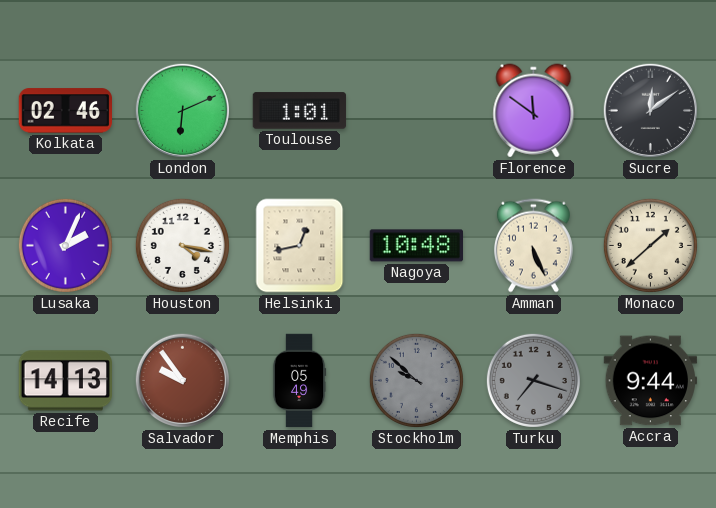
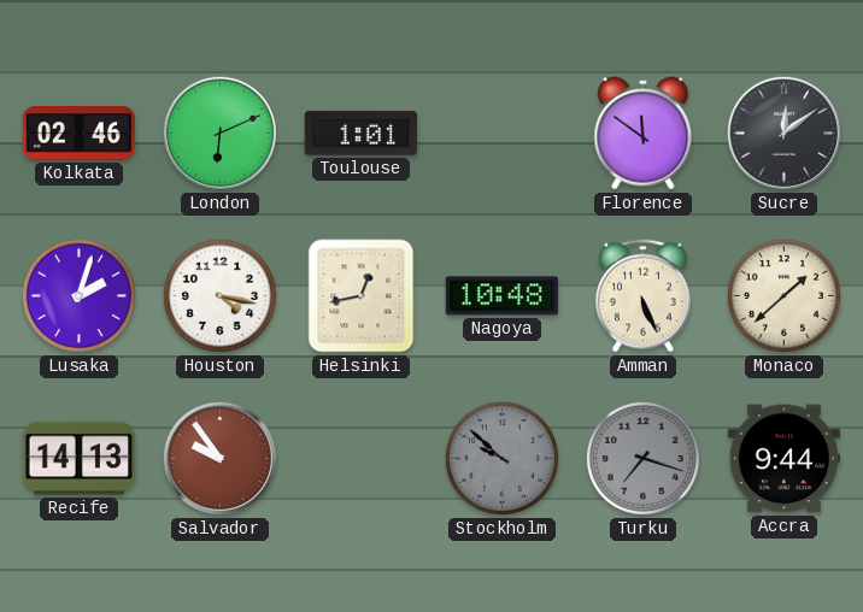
Lusaka: 2:04 -> 2:03
Memphis: 05:49 -> none
